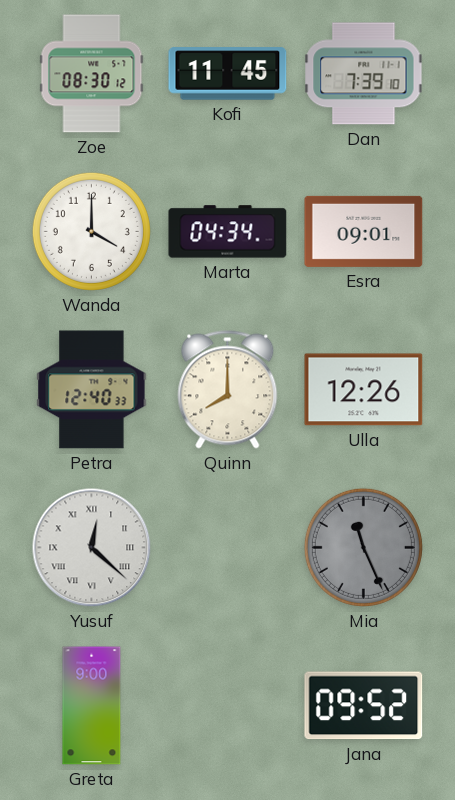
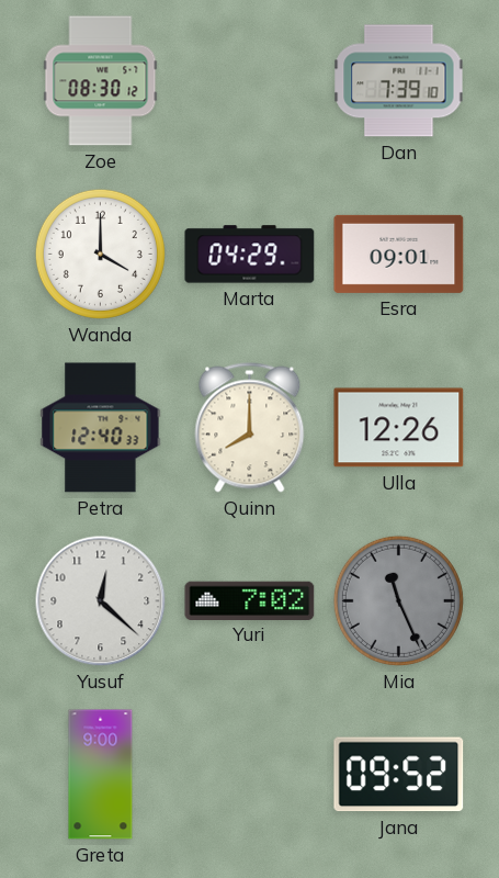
Kofi: 11:45 -> none
Marta: 04:34 -> 04:29
Yusuf numerals: Roman -> Arabic
Yuri: none -> 7:02
